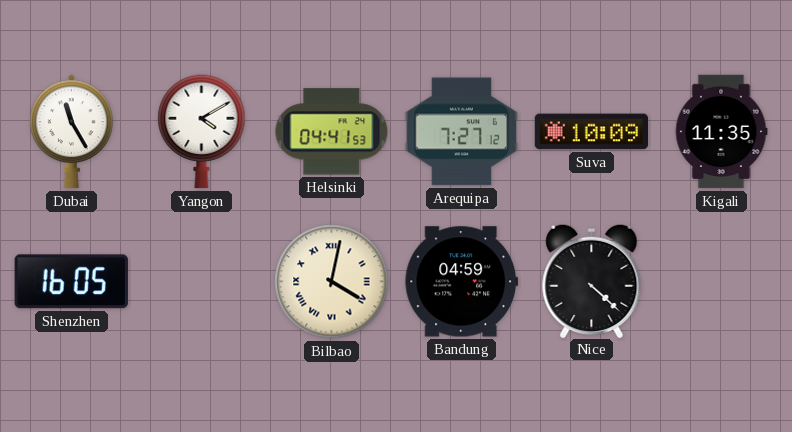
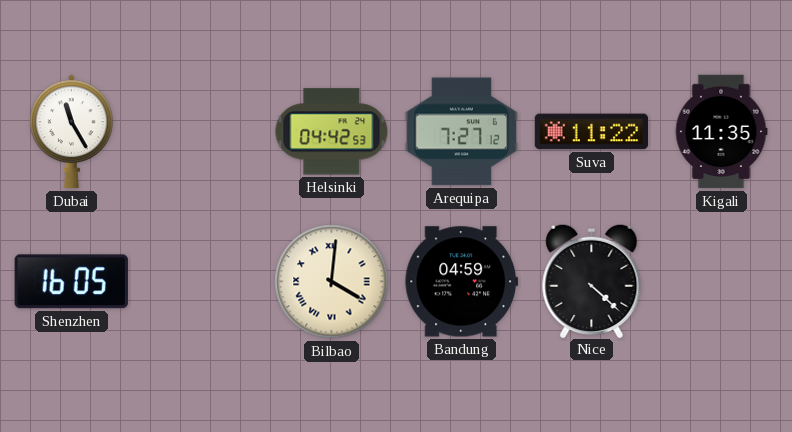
Yangon: 4:10 -> none
Helsinki: 04:41 -> 04:42
Suva: 10:09 -> 11:22
Bilbao: 4:02 -> 4:01
